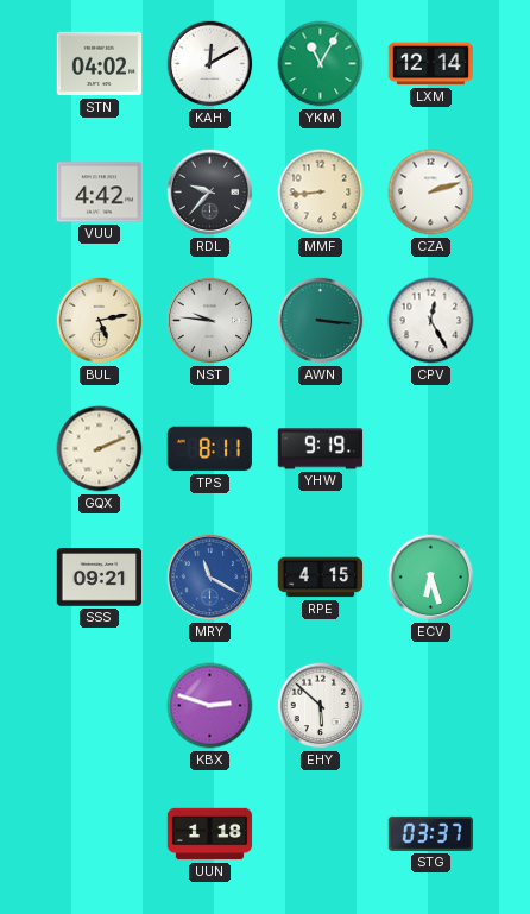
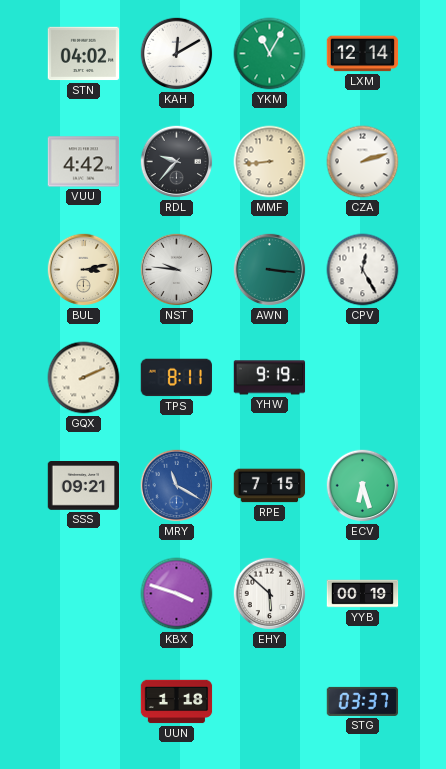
BUL: 5:13 -> 3:13
RPE: 4:15 -> 7:15
KBX: 2:48 -> 3:48
YYB: none -> 00:19
